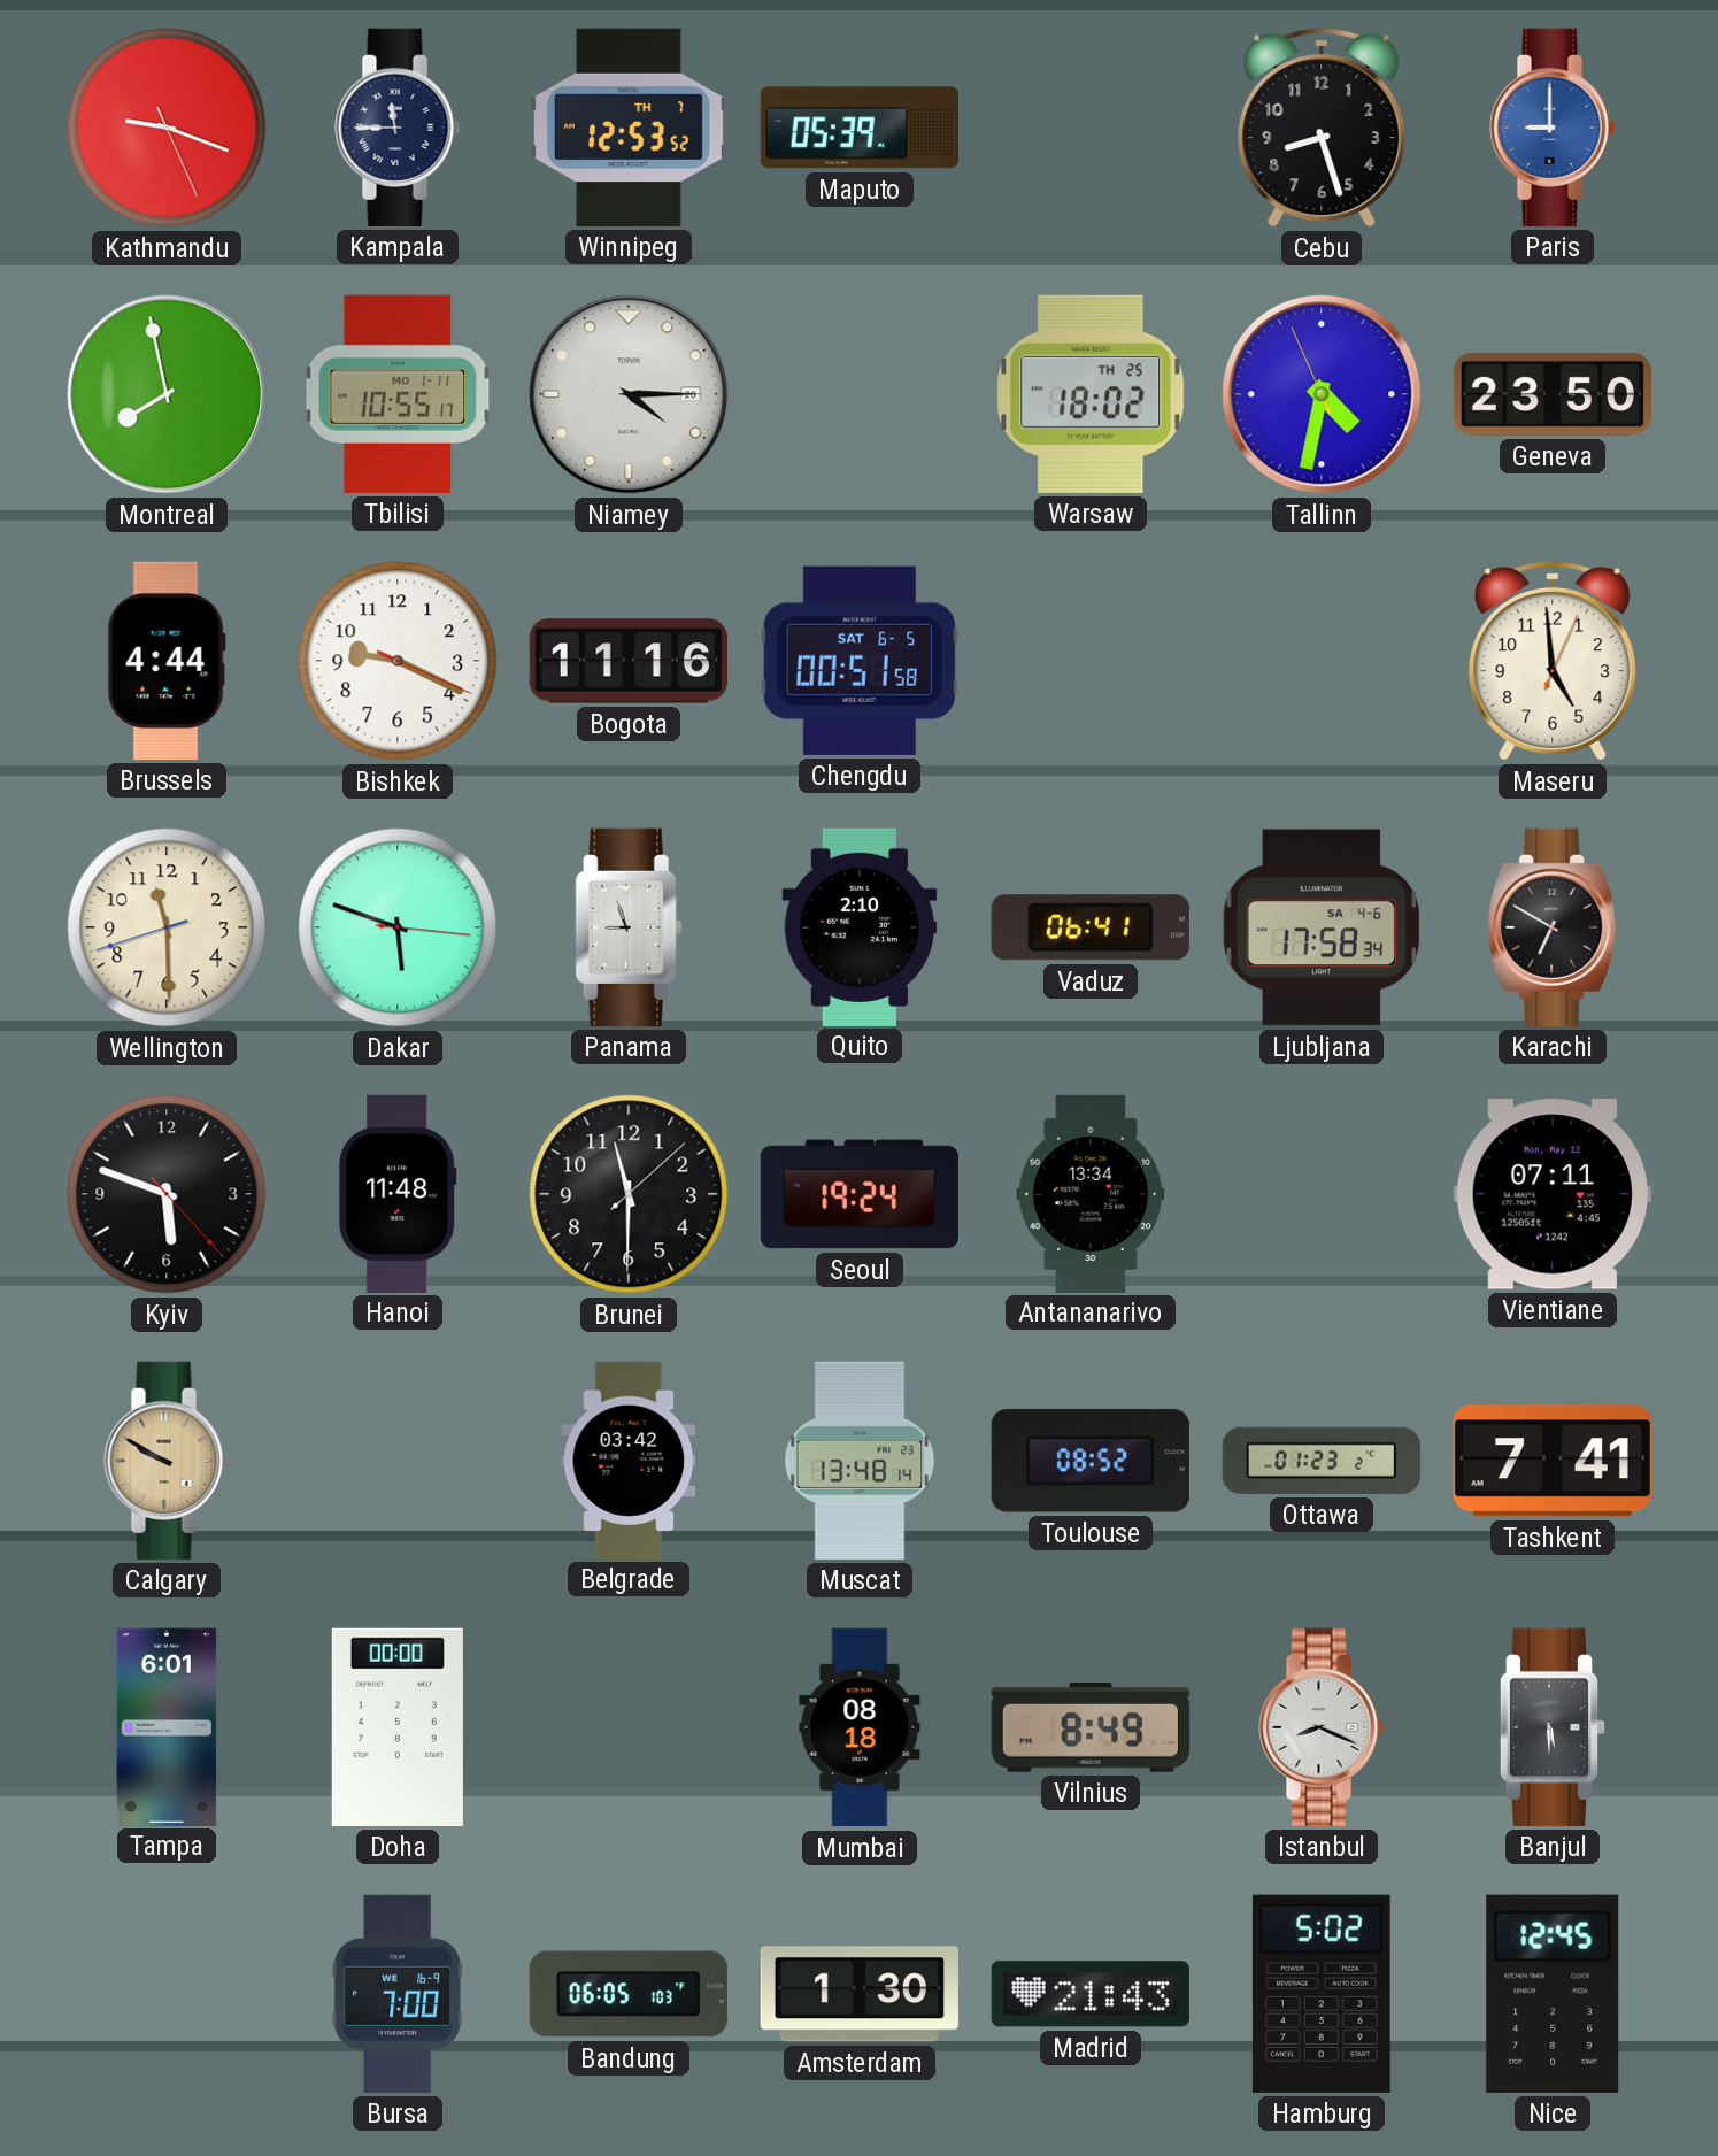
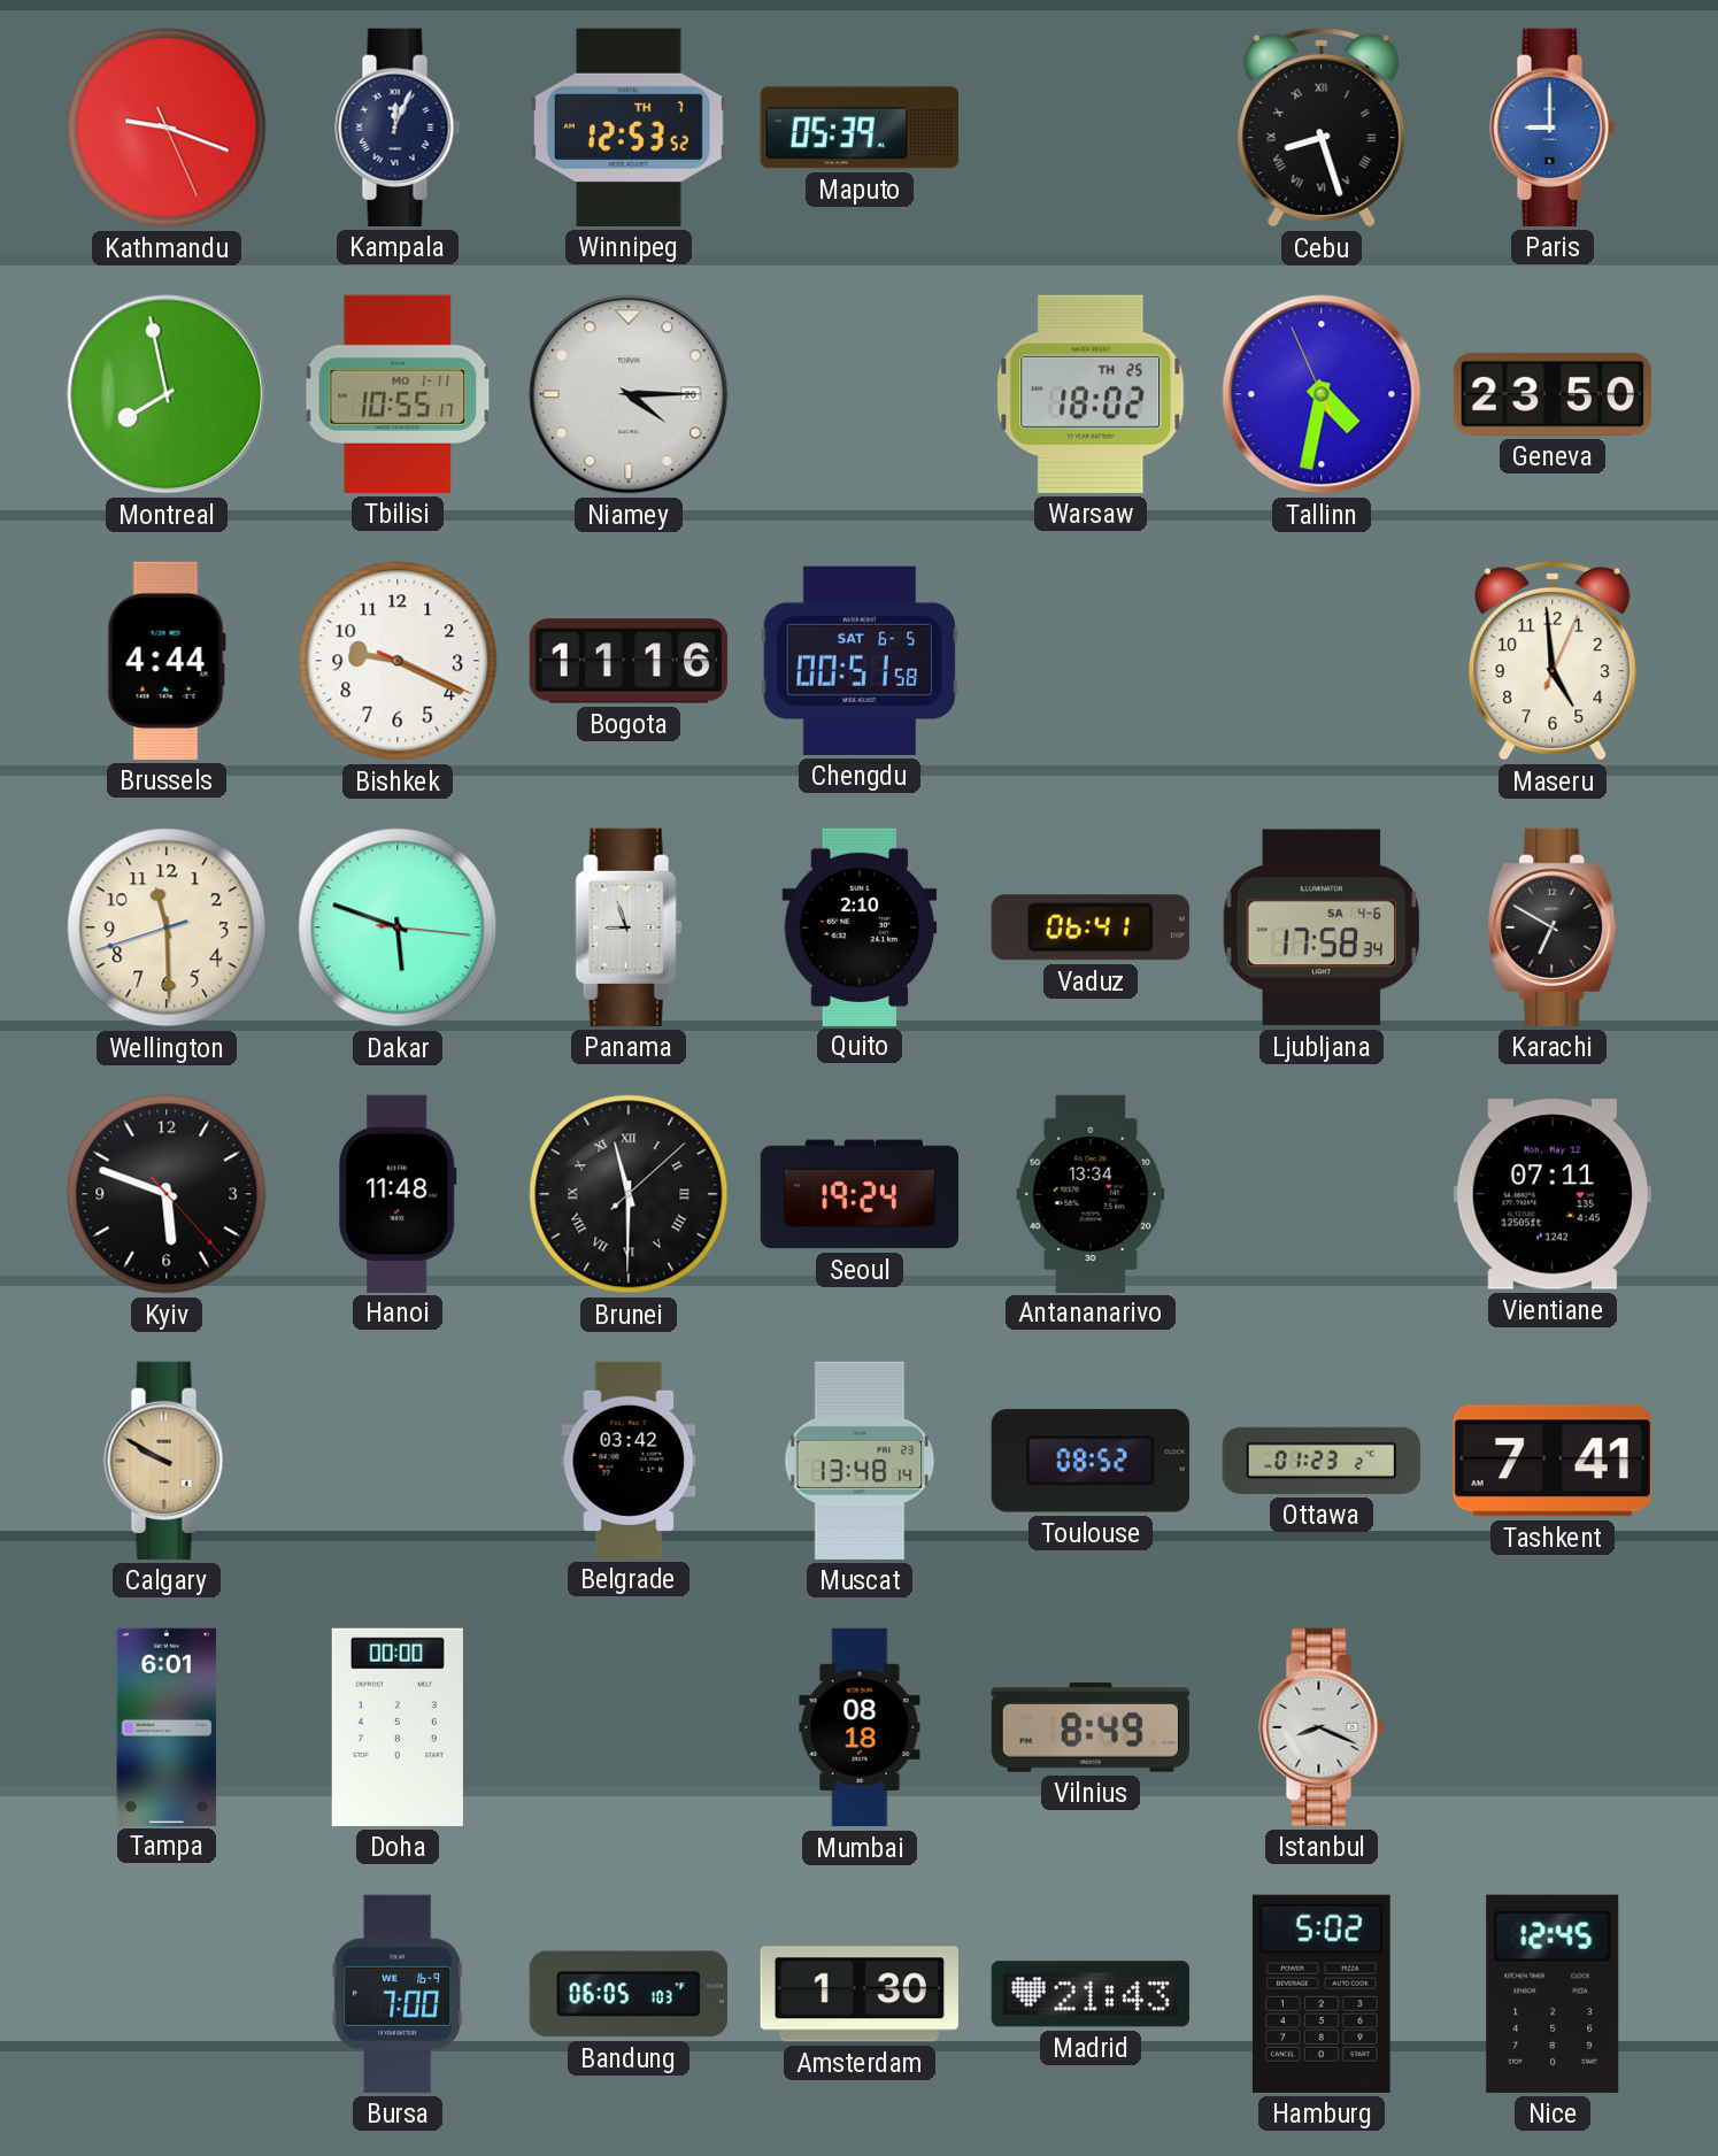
Kampala: 11:45 -> 12:04
Cebu numerals: Arabic -> Roman
Brunei numerals: Arabic -> Roman
Banjul: 5:30 -> none
